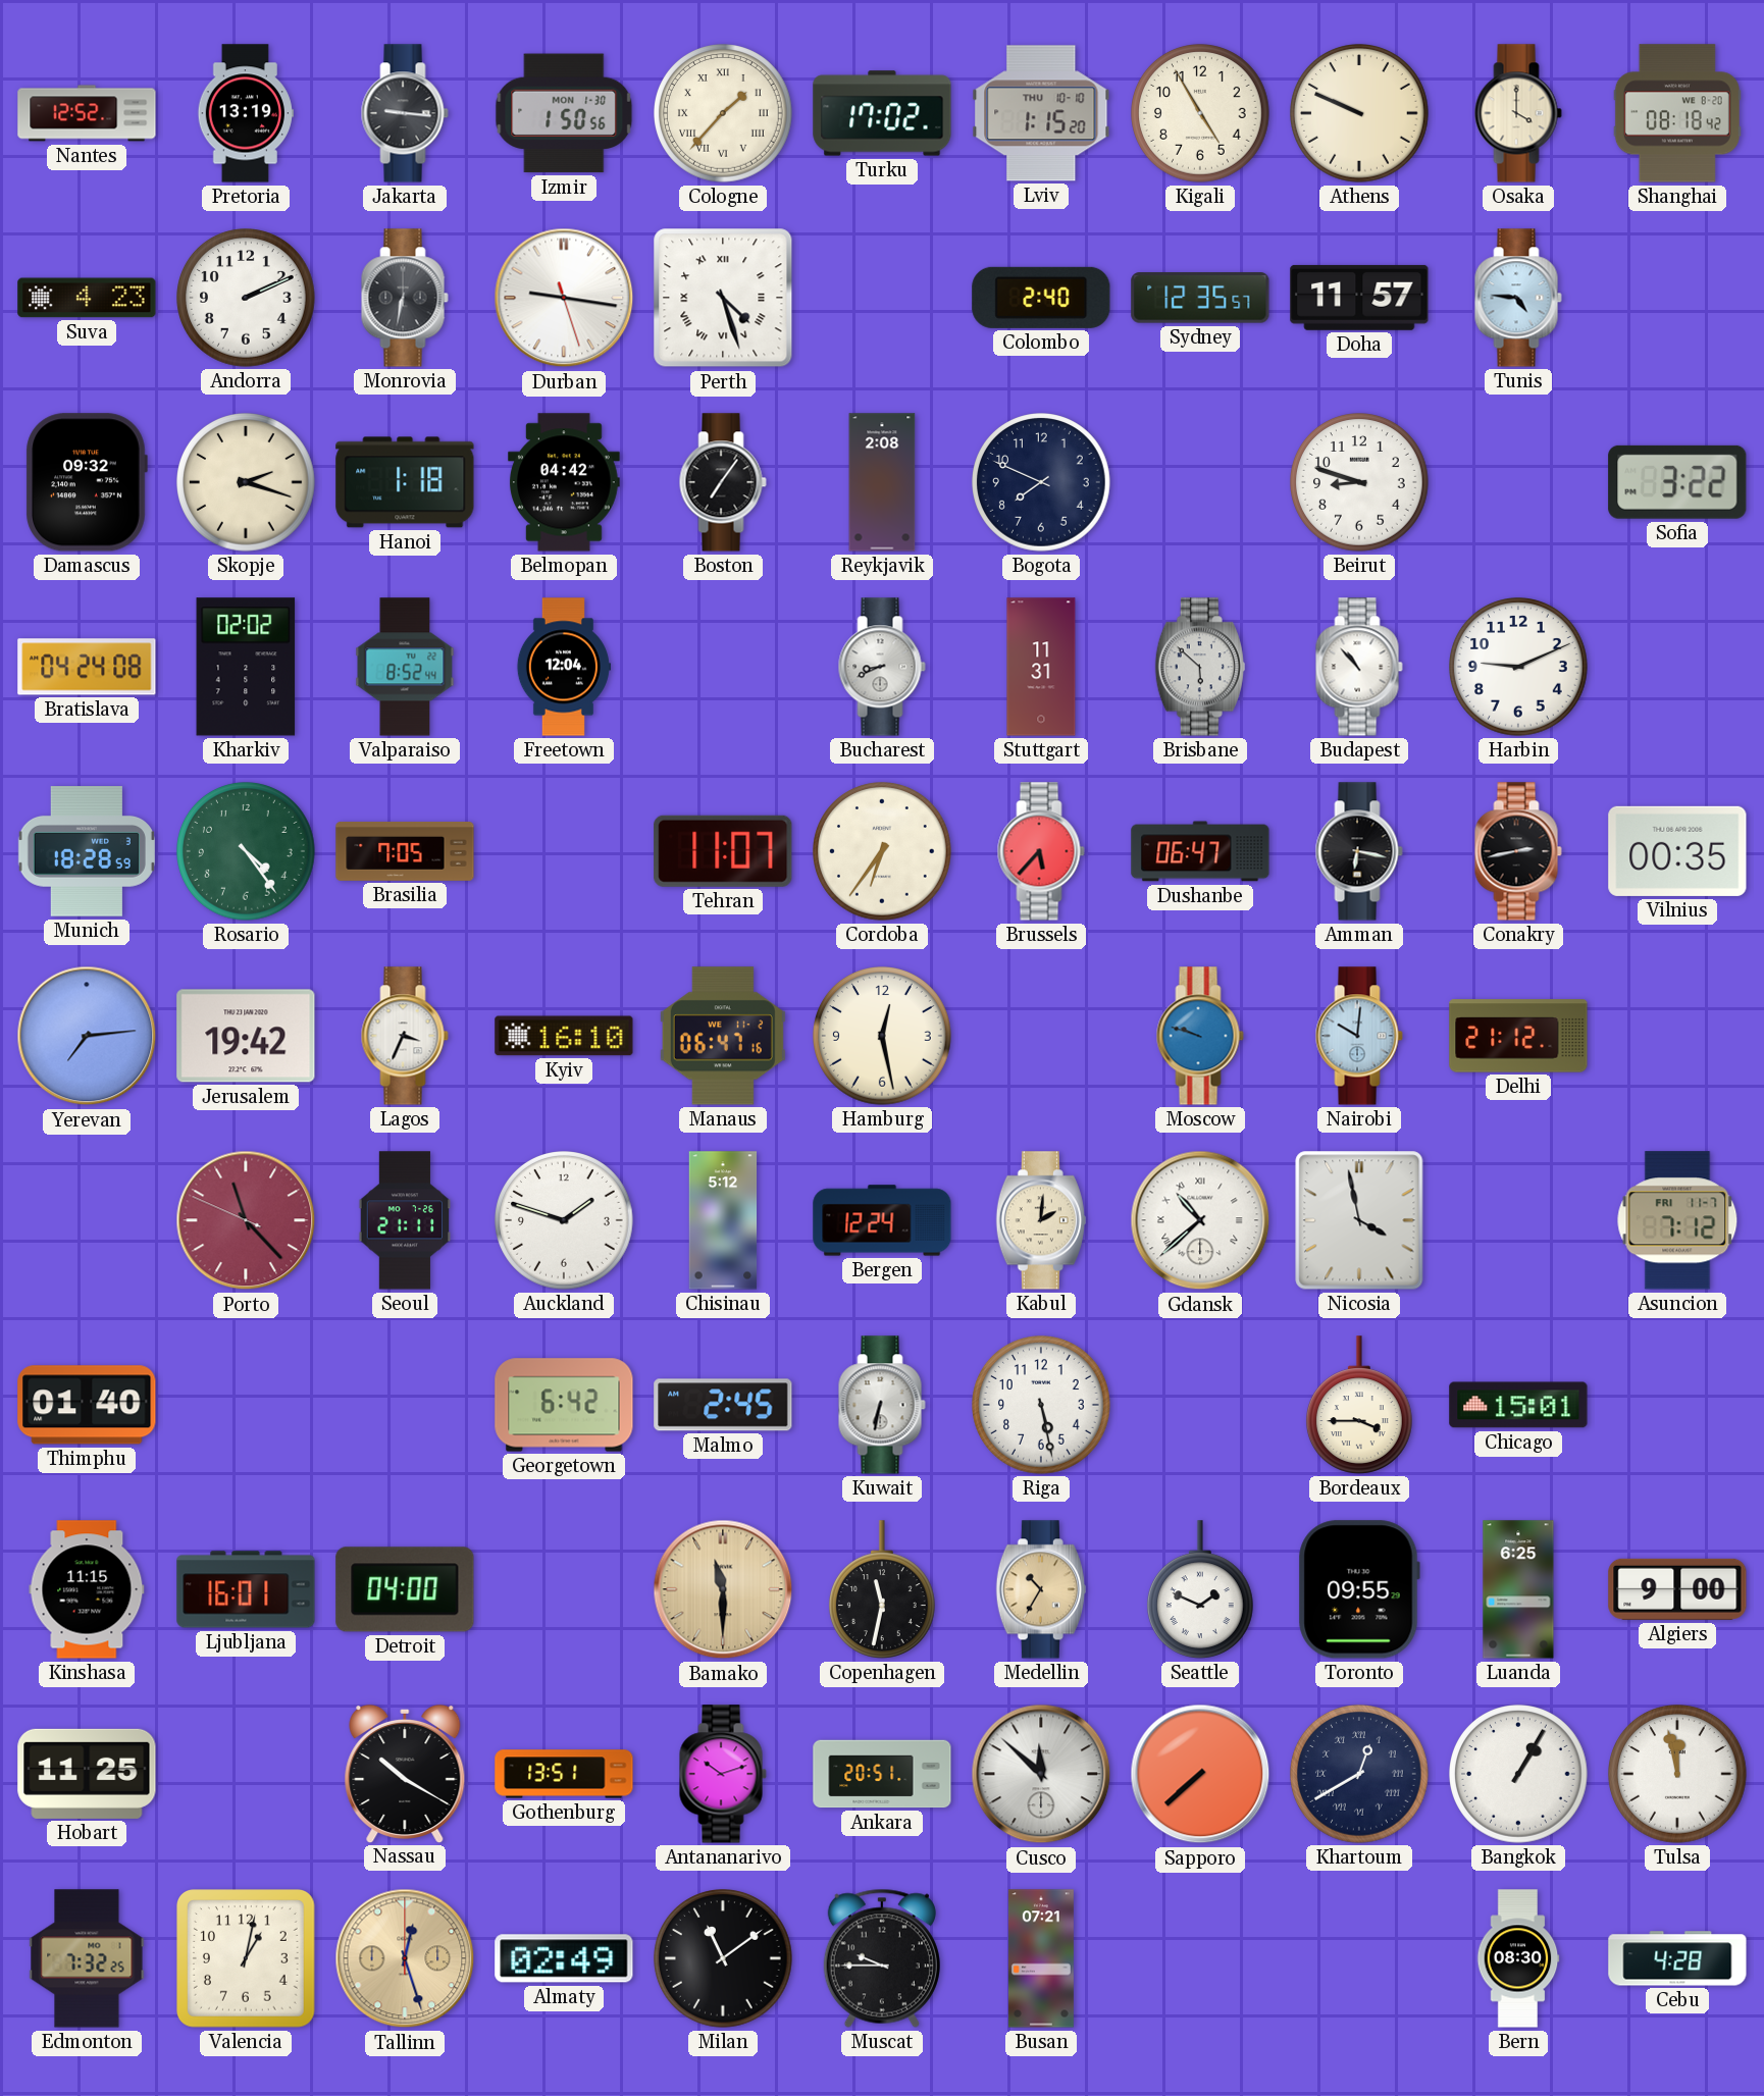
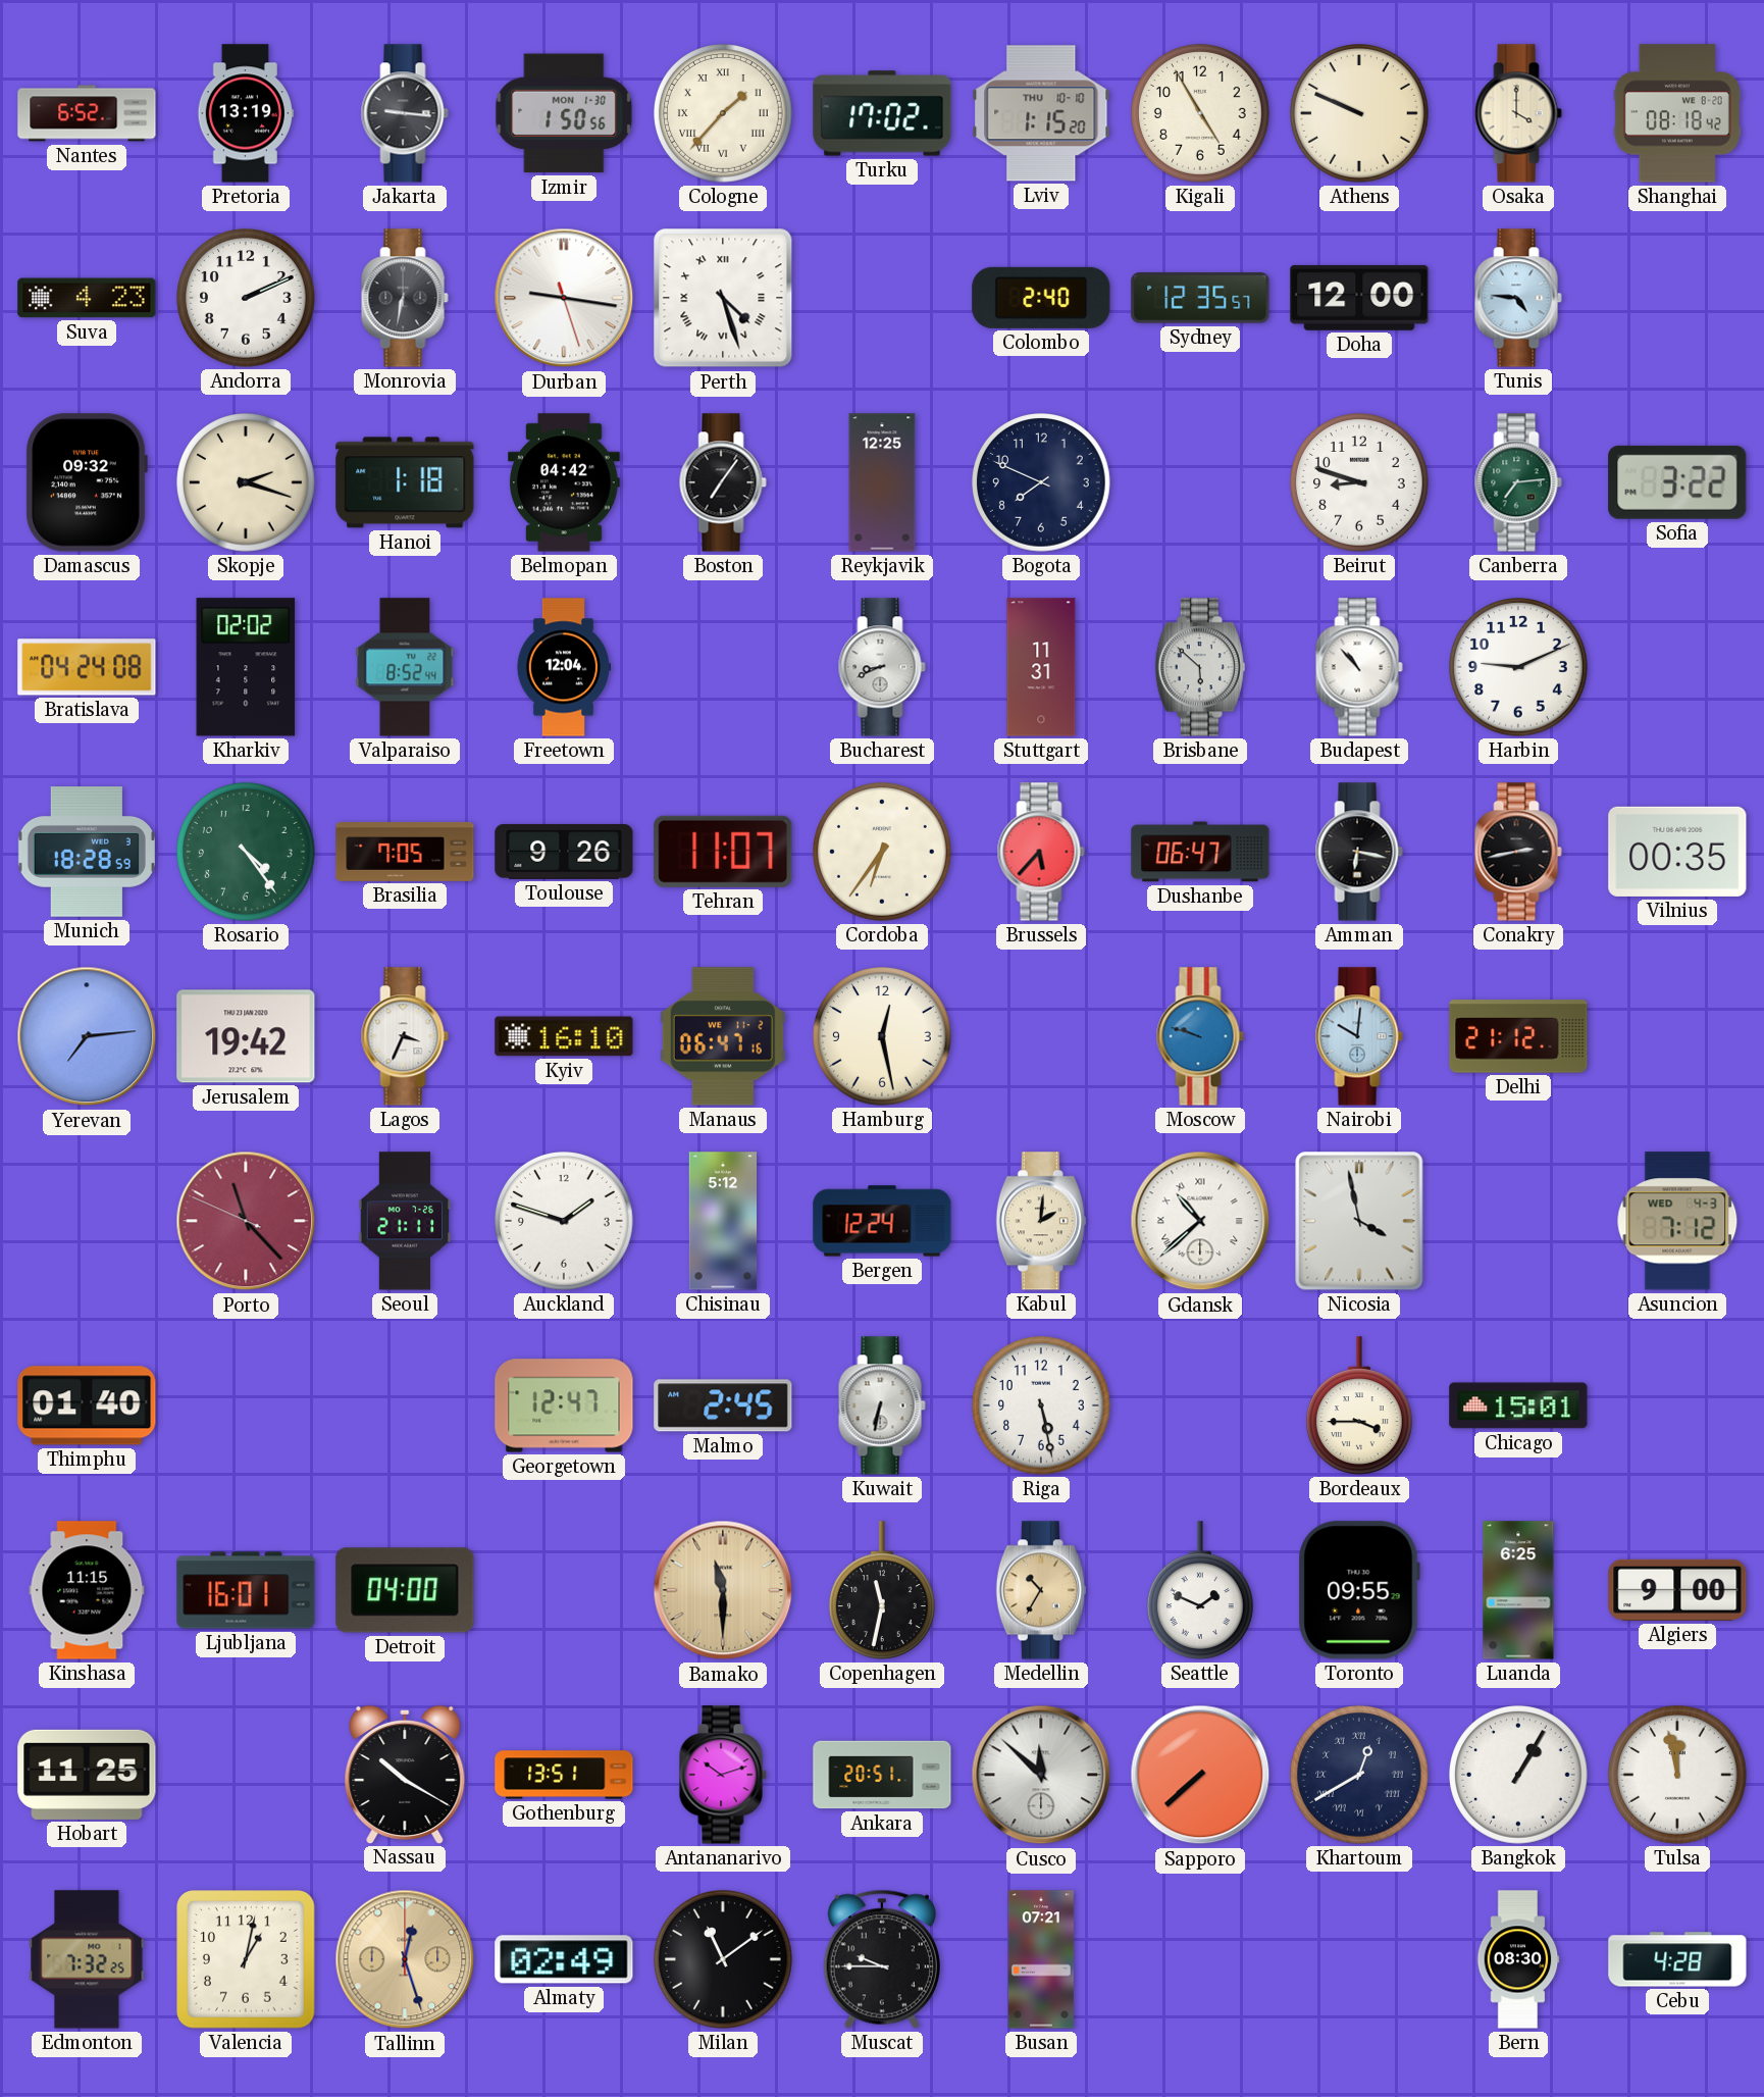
Nantes: 12:52 -> 6:52
Doha: 11:57 -> 12:00
Reykjavik: 2:08 -> 12:25
Canberra: none -> 7:14
Toulouse: none -> 9:26
Asuncion date: FRI 11-7 -> WED 4-3
Georgetown: 6:42 -> 12:47
